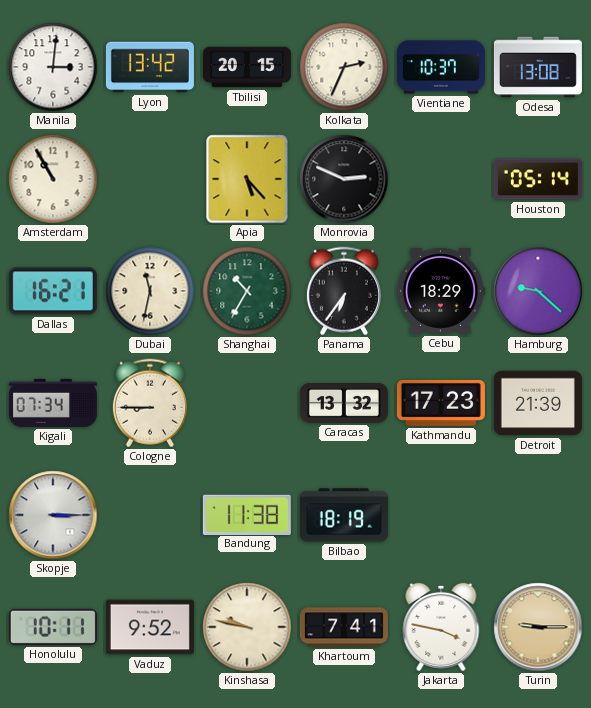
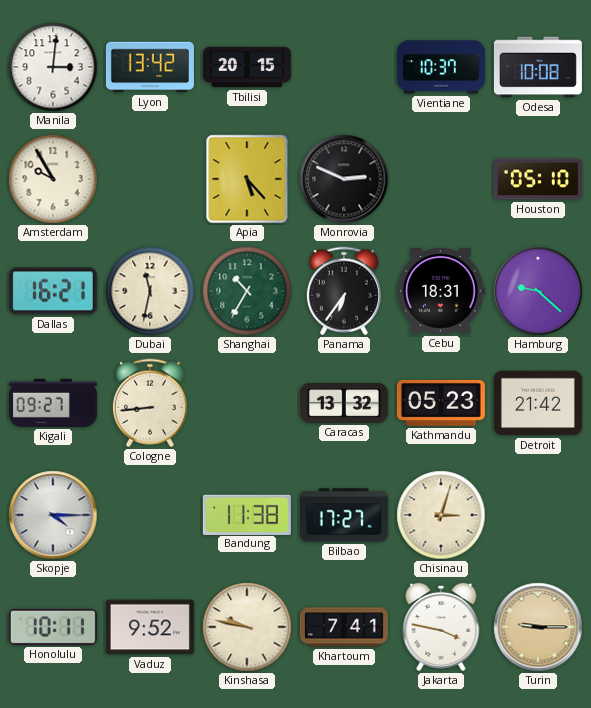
Kolkata: 2:34 -> none
Odesa: 13:08 -> 10:08
Amsterdam: 10:55 -> 9:55
Houston: 05:14 -> 05:10
Cebu: 18:29 -> 18:31
Kigali: 07:34 -> 09:27
Cologne: 8:45 -> 8:44
Kathmandu: 17:23 -> 05:23
Detroit: 21:39 -> 21:42
Skopje: 3:15 -> 4:15
Bilbao: 18:19 -> 17:27
Chisinau: none -> 3:03
